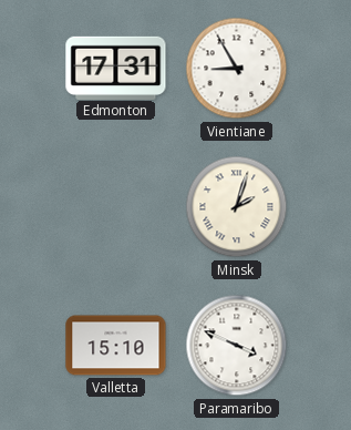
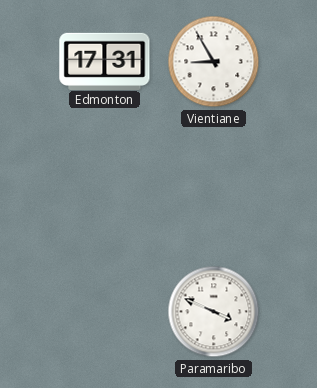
Minsk: 2:03 -> none
Valletta: 15:10 -> none
